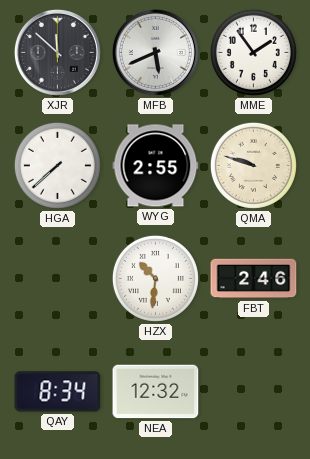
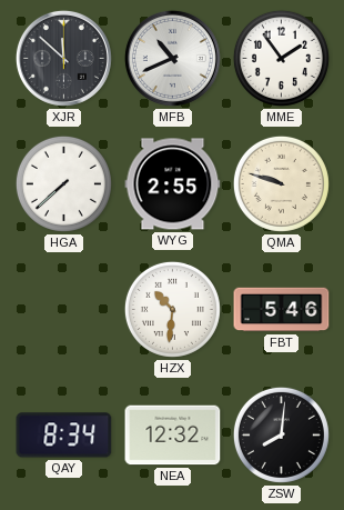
MFB: 5:41 -> 10:41
FBT: 2:46 -> 5:46
ZSW: none -> 8:01
